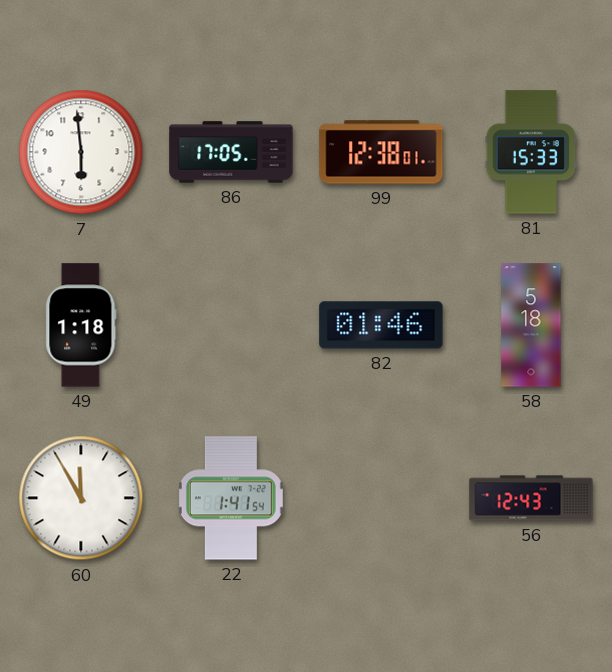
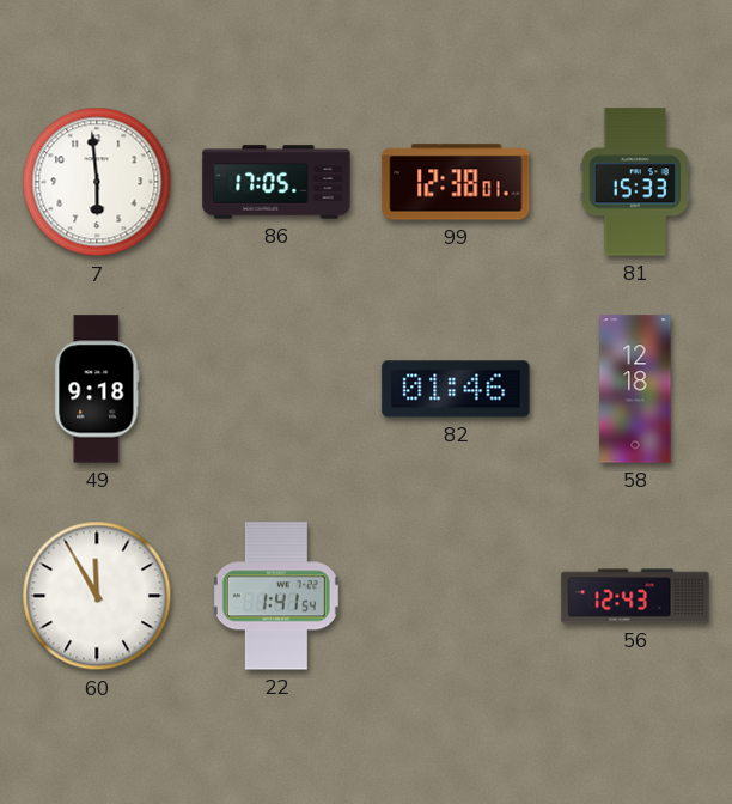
49: 1:18 -> 9:18
58: 5:18 -> 12:18
